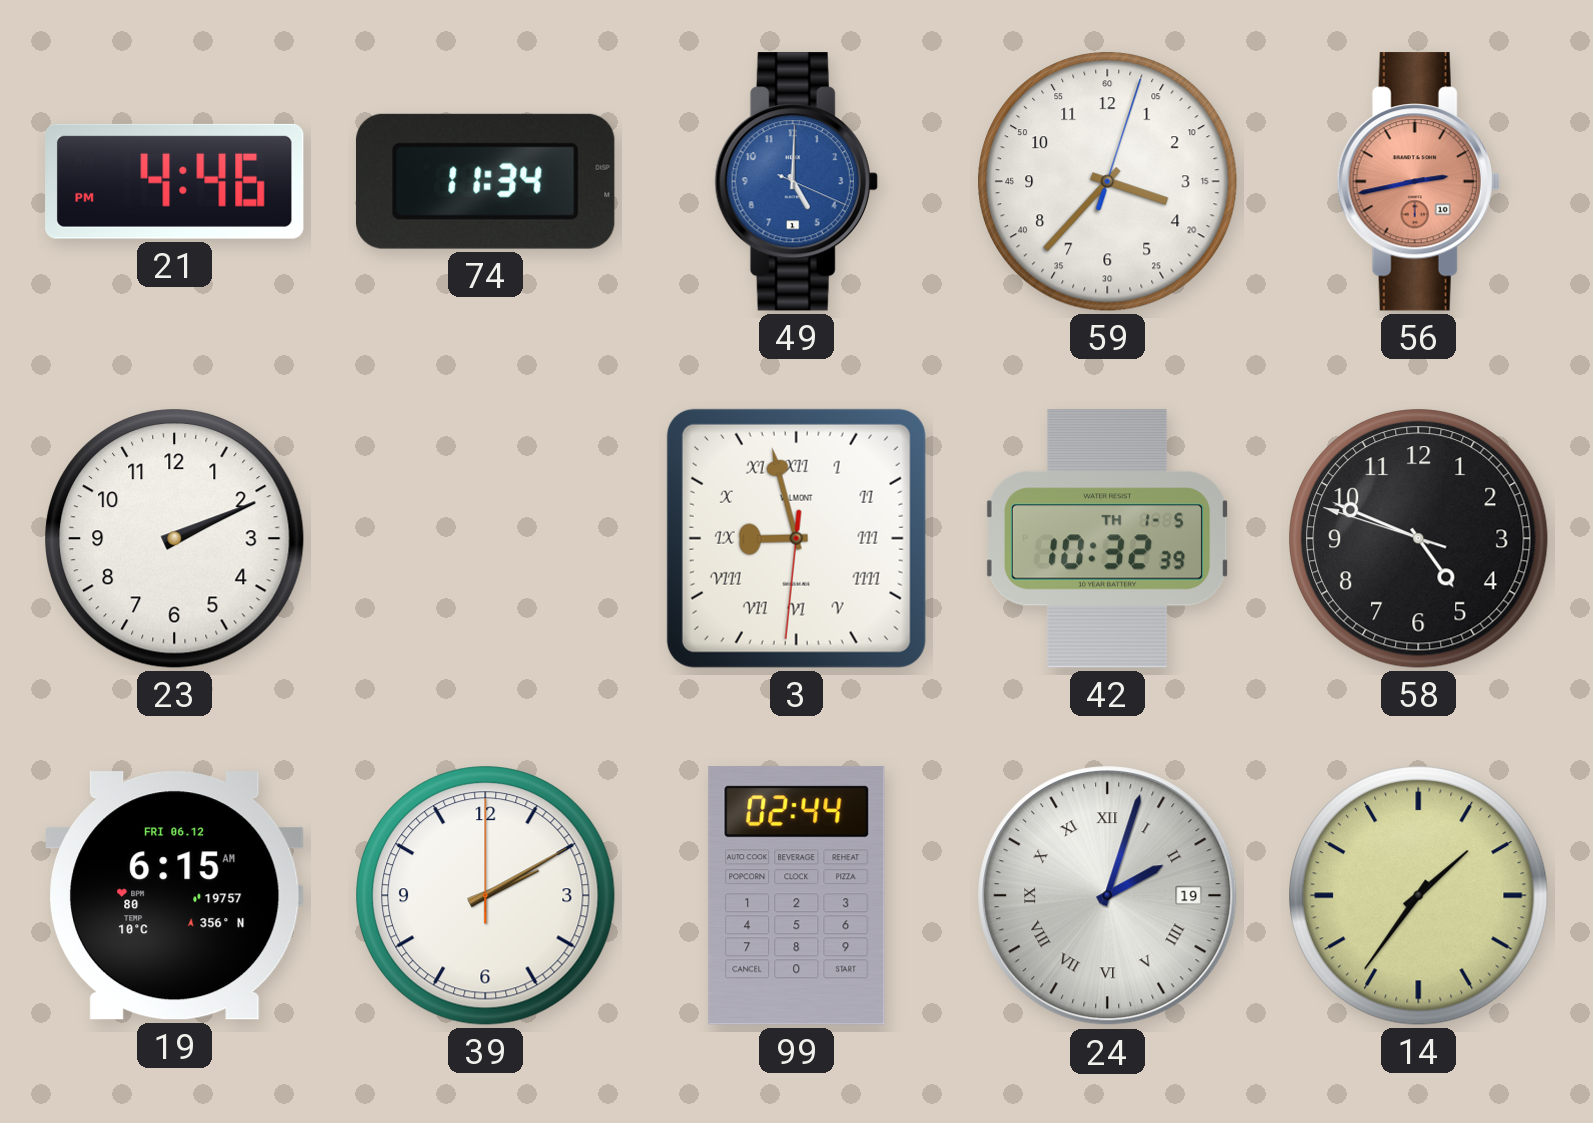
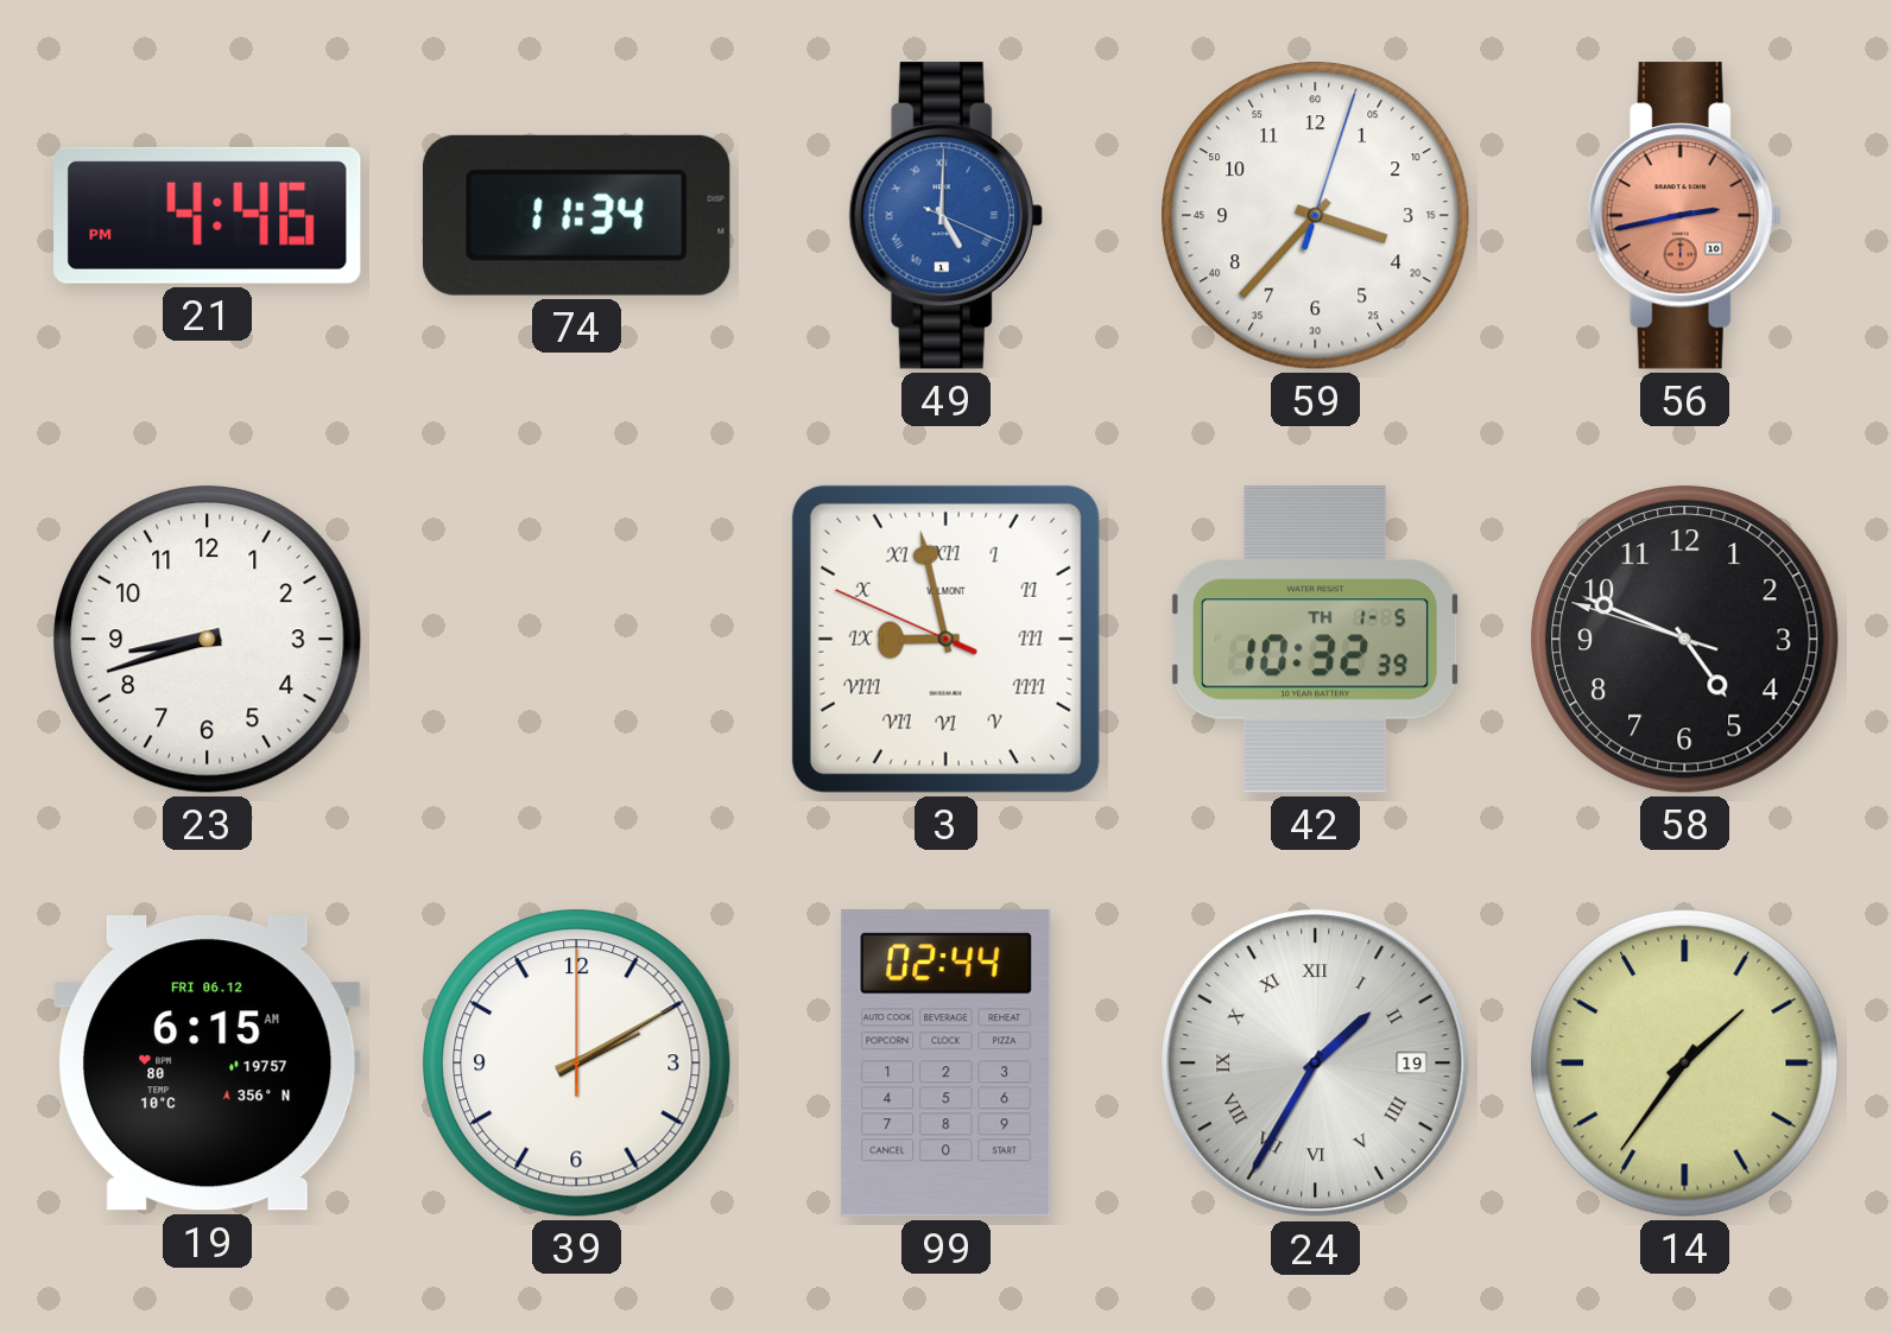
49 numerals: Arabic -> Roman
23: 2:11 -> 8:42
3: 8:57:31 -> 8:57:49
24: 2:03 -> 1:35
